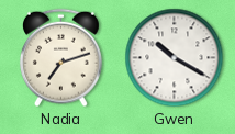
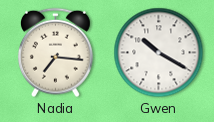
Nadia: 7:12 -> 7:16
